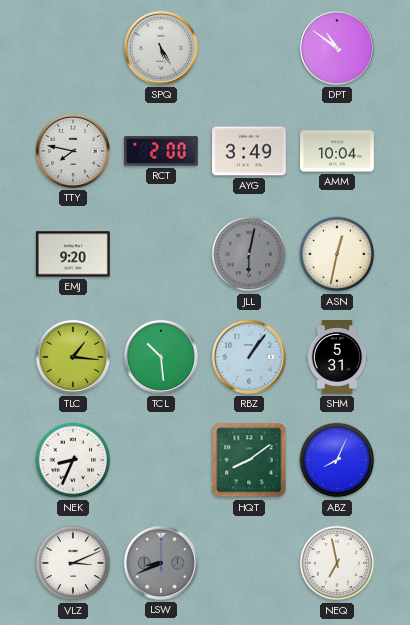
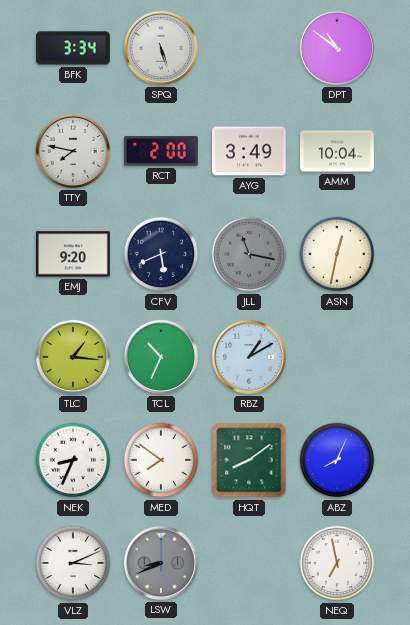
BFK: none -> 3:34
SPQ: 5:25 -> 5:27
CFV: none -> 5:41
JLL: 6:02 -> 11:17
TCL: 10:29 -> 10:34
RBZ: 1:06 -> 1:10
SHM: 5:31 -> none
MED: none -> 7:51
